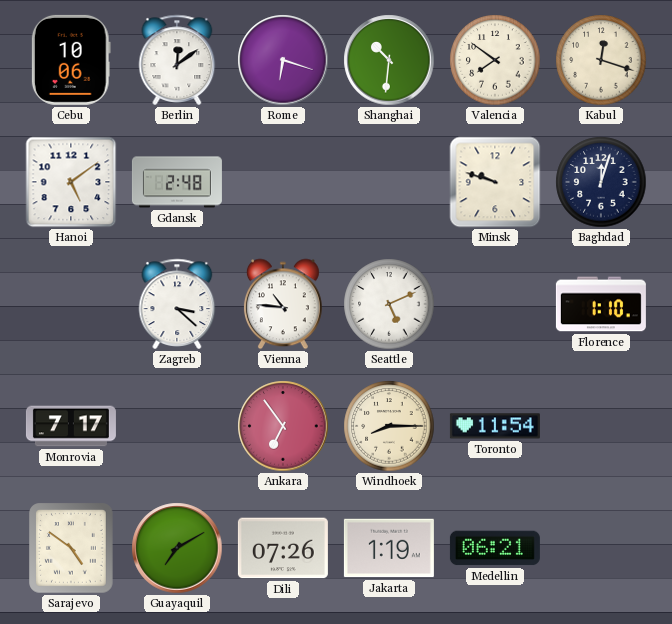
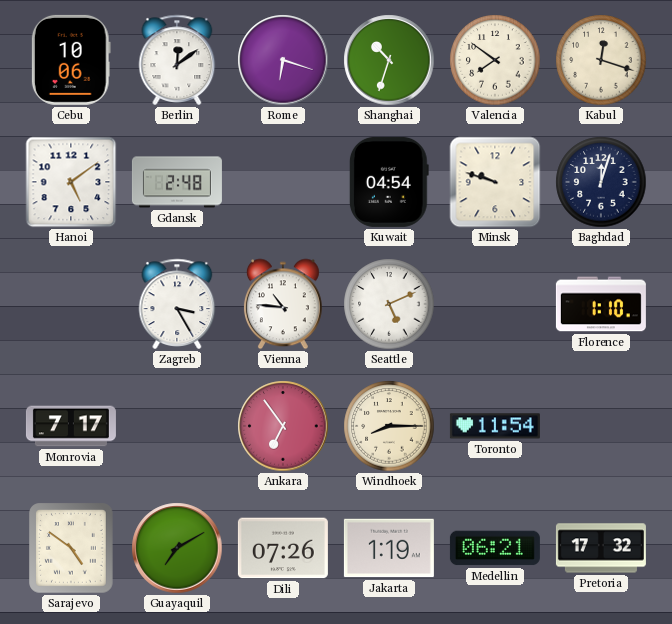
Shanghai: 10:31 -> 10:33
Kuwait: none -> 04:54
Zagreb: 3:22 -> 3:25
Pretoria: none -> 17:32
